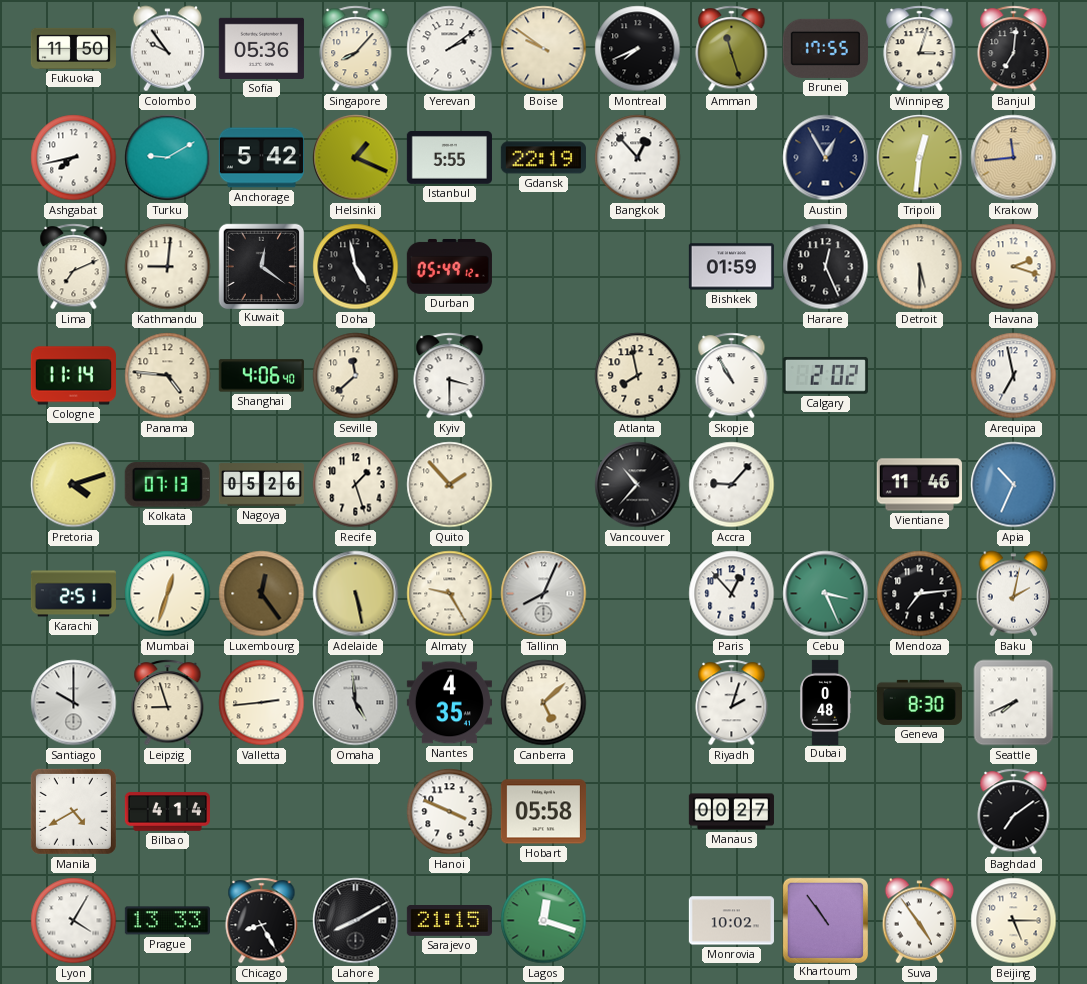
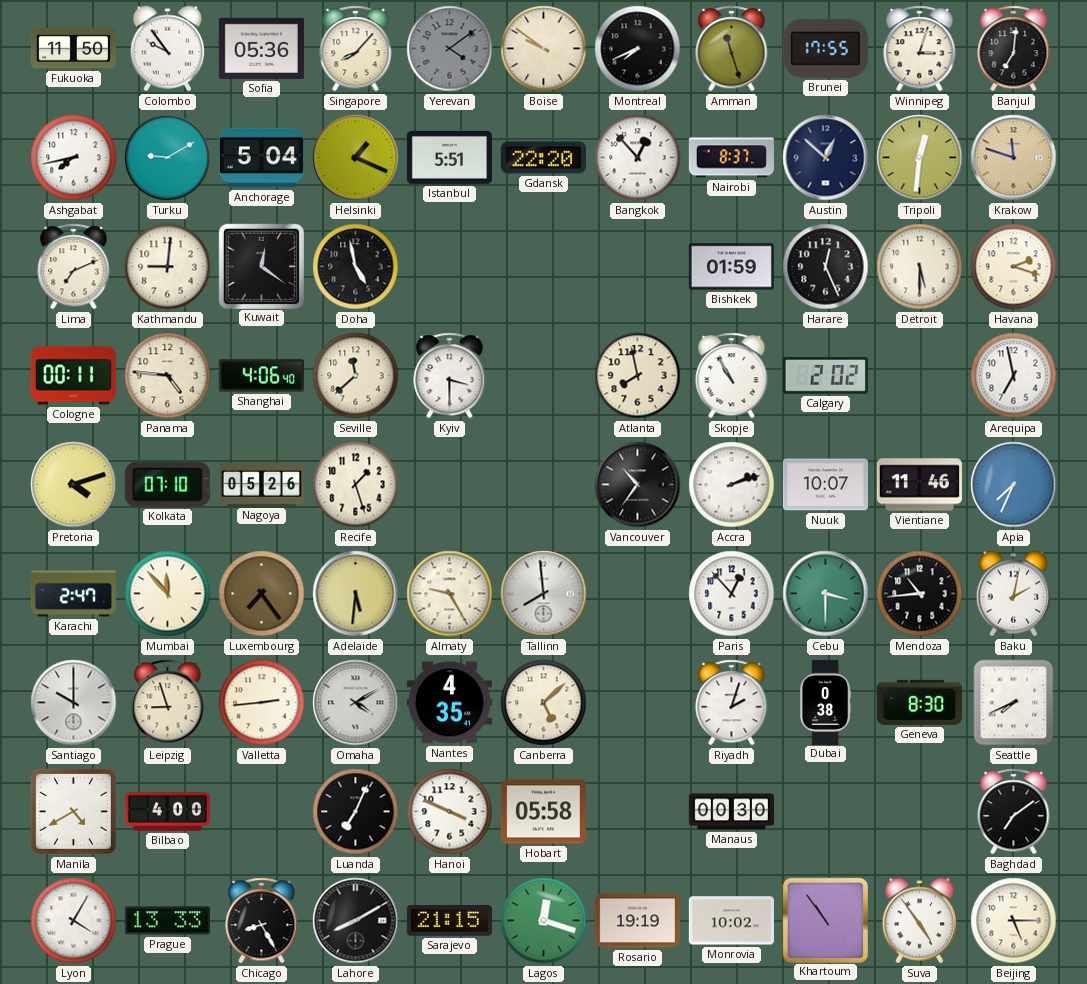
Yerevan: 2:09 -> 4:09
Yerevan dial: white -> grey
Anchorage: 5:42 -> 5:04
Istanbul: 5:55 -> 5:51
Gdansk: 22:19 -> 22:20
Nairobi: none -> 8:37
Austin: 12:55 -> 12:52
Krakow: 11:44 -> 11:48
Durban: 05:49 -> none
Cologne: 11:14 -> 00:11
Kolkata: 07:13 -> 07:10
Quito: 1:53 -> none
Vancouver: 10:37 -> 10:36
Accra: 9:07 -> 2:12
Nuuk: none -> 10:07
Apia: 10:34 -> 7:34
Karachi: 2:51 -> 2:47
Mumbai: 12:33 -> 11:53
Luxembourg: 12:24 -> 7:24
Adelaide: 5:28 -> 5:31
Tallinn: 8:04 -> 7:59
Cebu: 3:26 -> 3:30
Mendoza: 7:14 -> 10:44
Omaha: 4:59 -> 4:10
Dubai: 0:48 -> 0:38
Bilbao: 4:14 -> 4:00
Luanda: none -> 7:04
Manaus: 00:27 -> 00:30
Rosario: none -> 19:19
